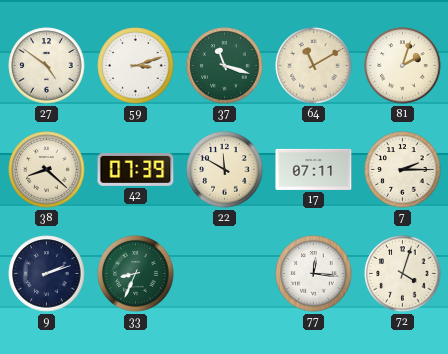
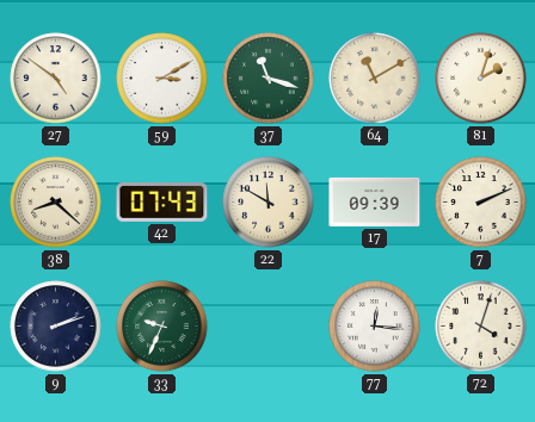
59: 3:12 -> 3:10
42: 07:39 -> 07:43
17: 07:11 -> 09:39
7: 2:15 -> 2:11
33: 8:34 -> 9:34
